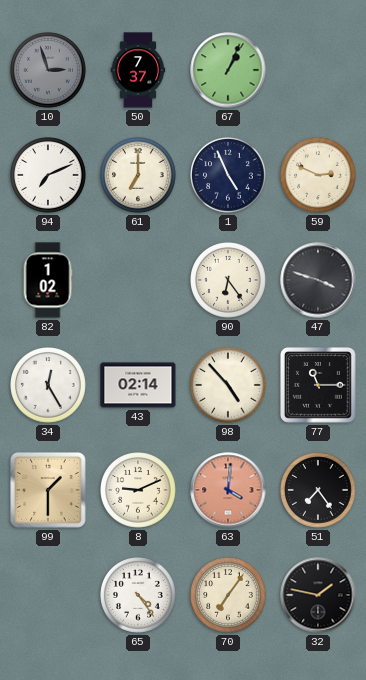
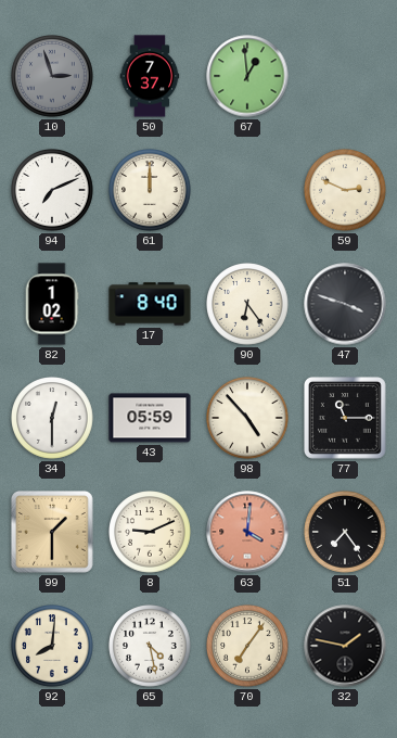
67: 1:04 -> 12:59
61: 7:00 -> 12:00
1: 4:56 -> none
17: none -> 8:40
34: 12:25 -> 12:30
43: 02:14 -> 05:59
92: none -> 8:01
65: 4:24 -> 4:28
